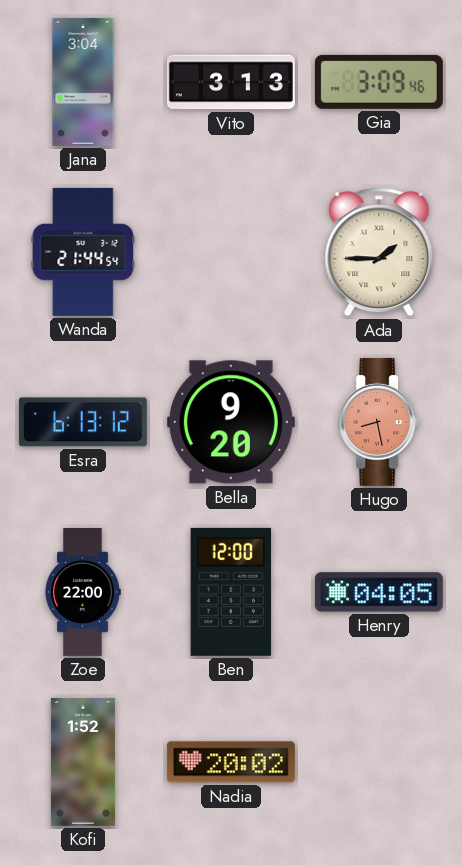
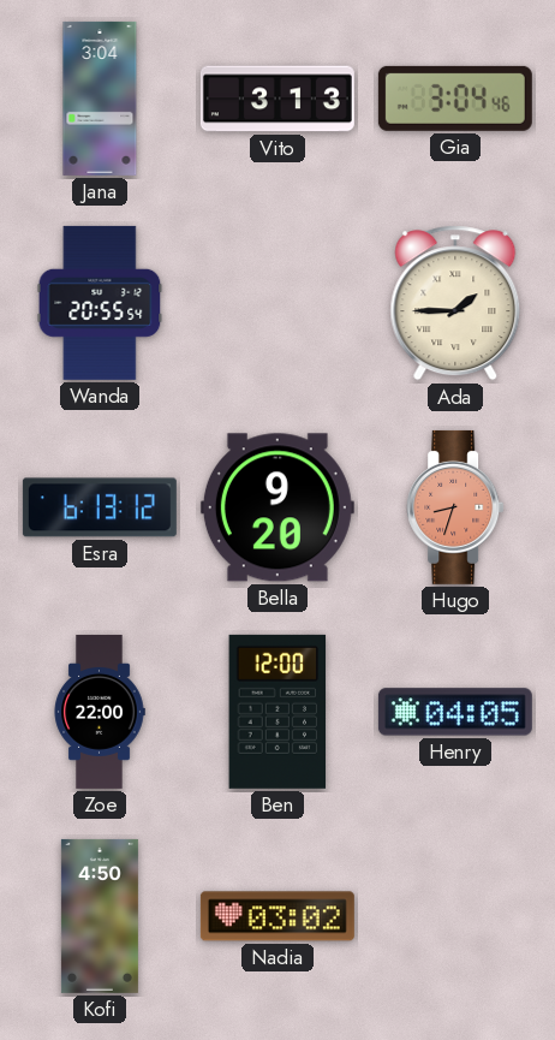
Gia: 3:09 -> 3:04
Wanda: 21:44 -> 20:55
Hugo: 8:28 -> 8:33
Kofi: 1:52 -> 4:50
Nadia: 20:02 -> 03:02
